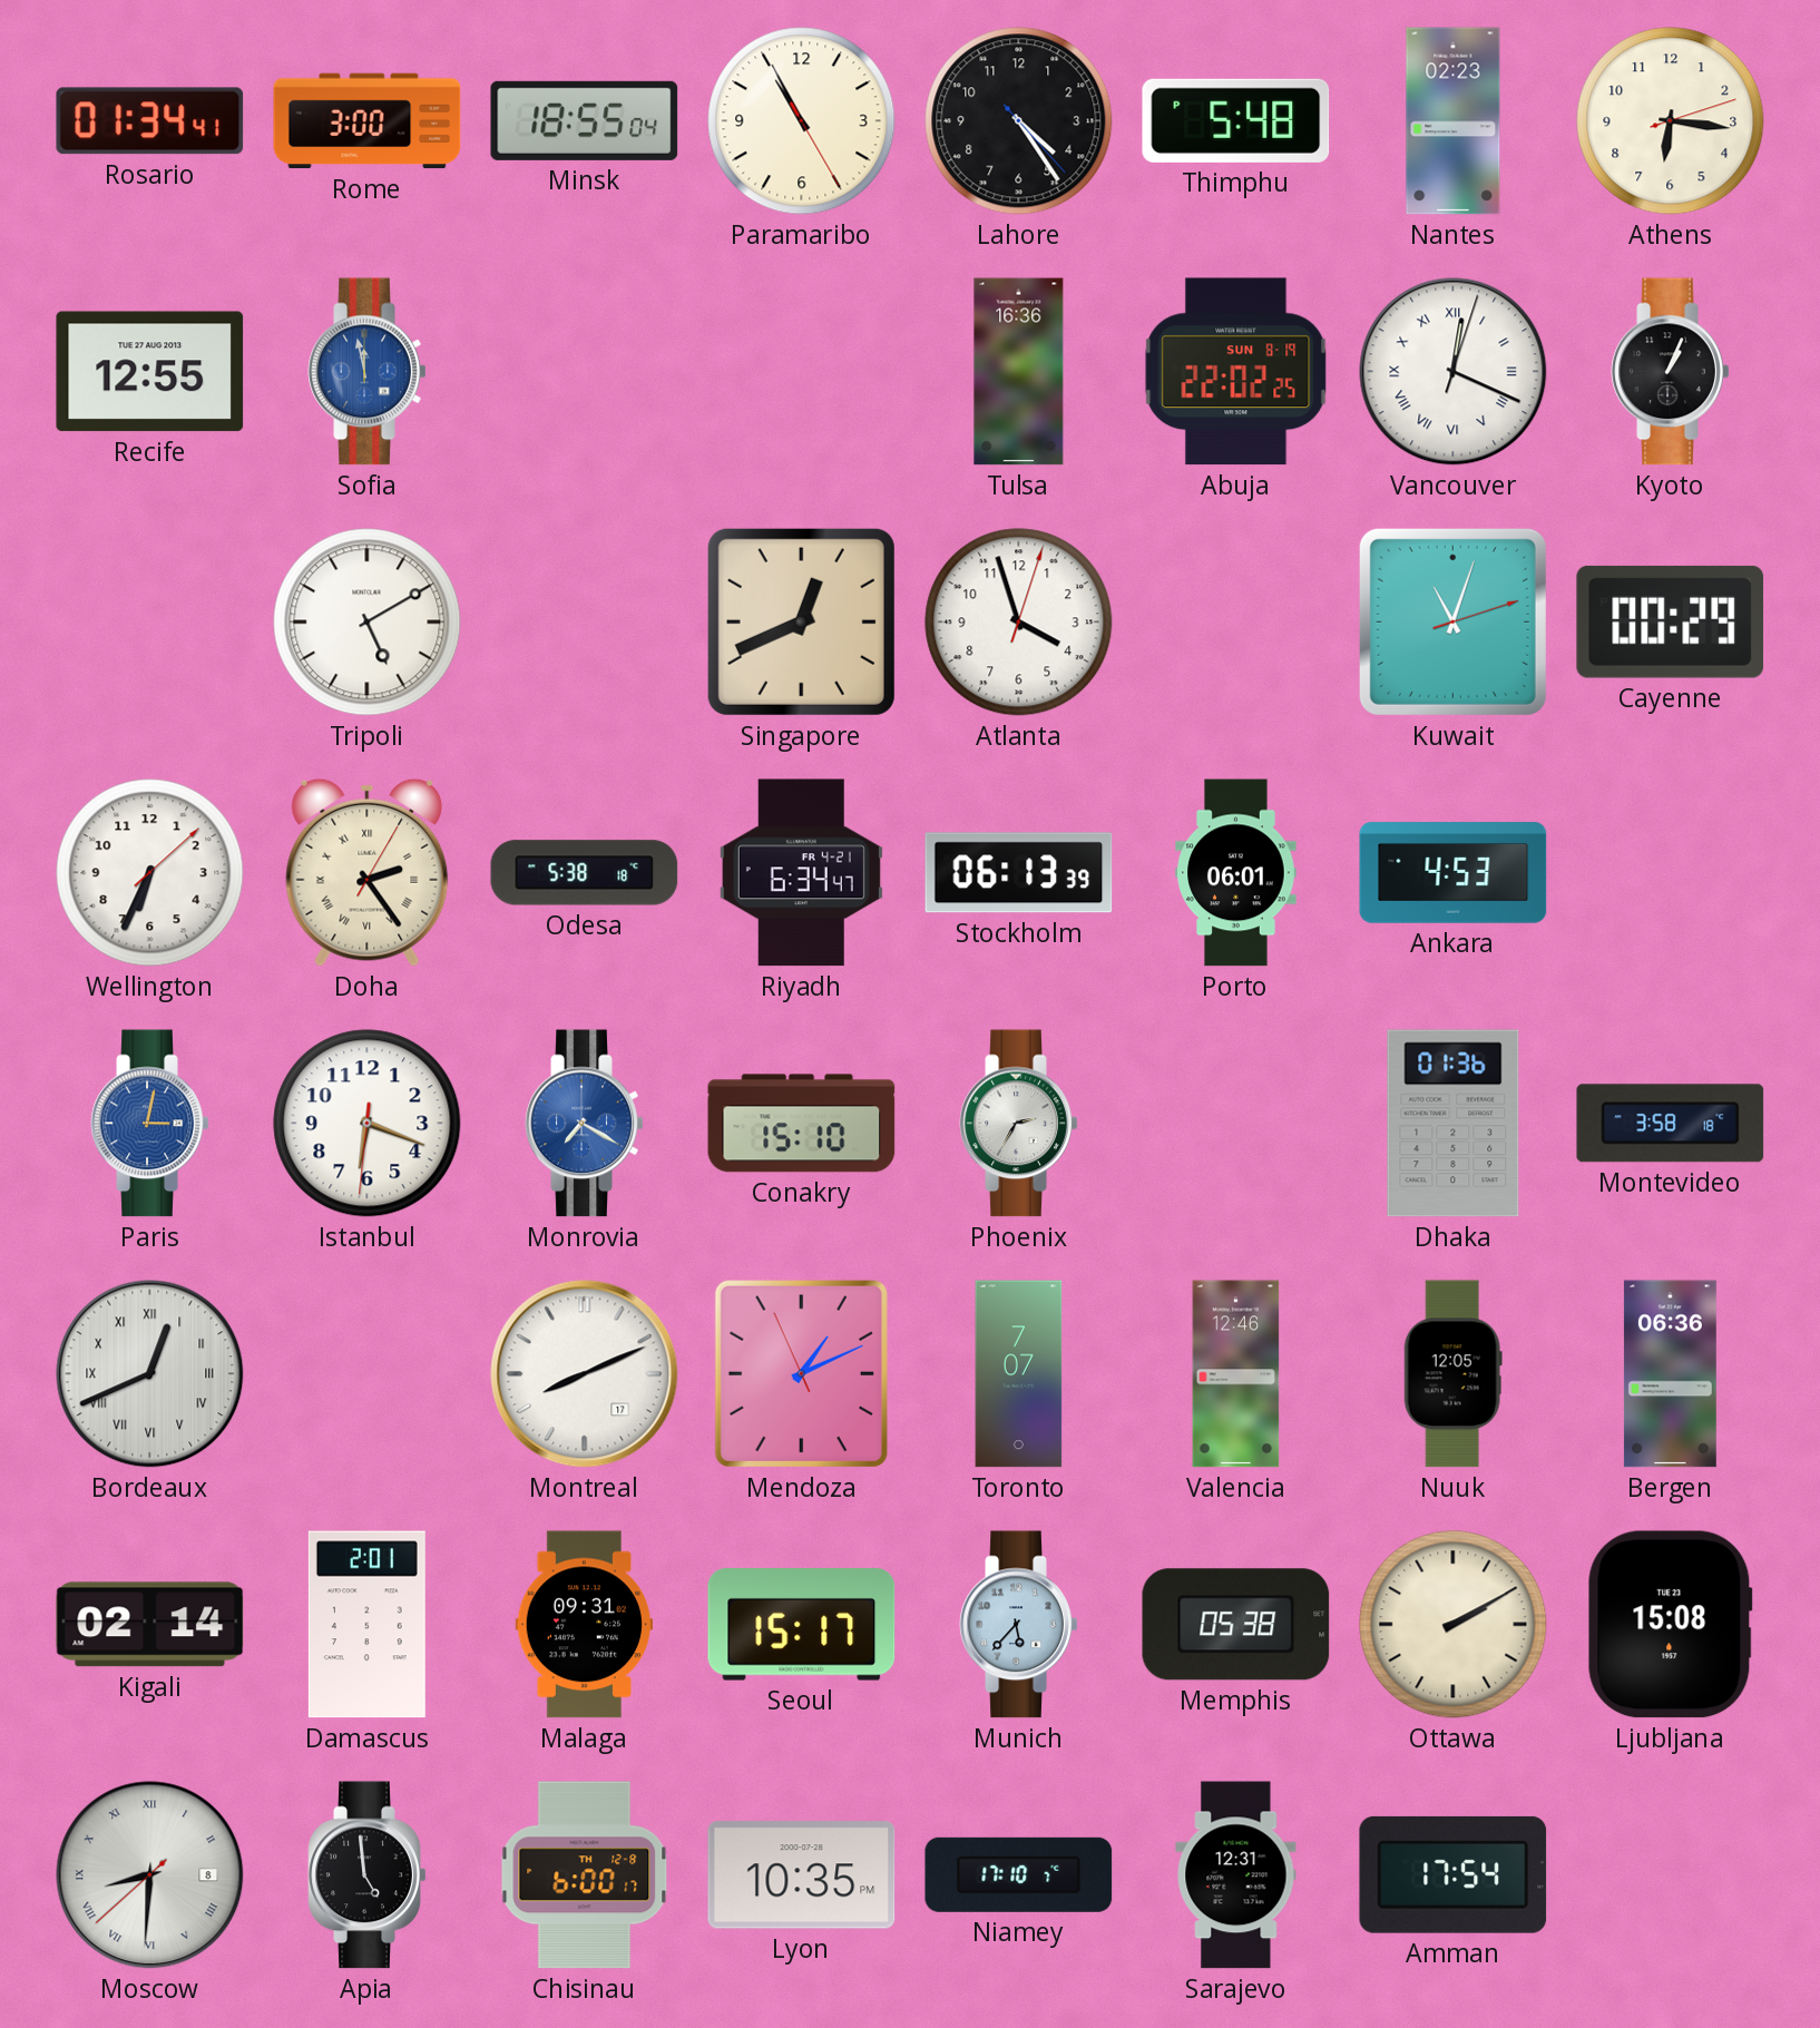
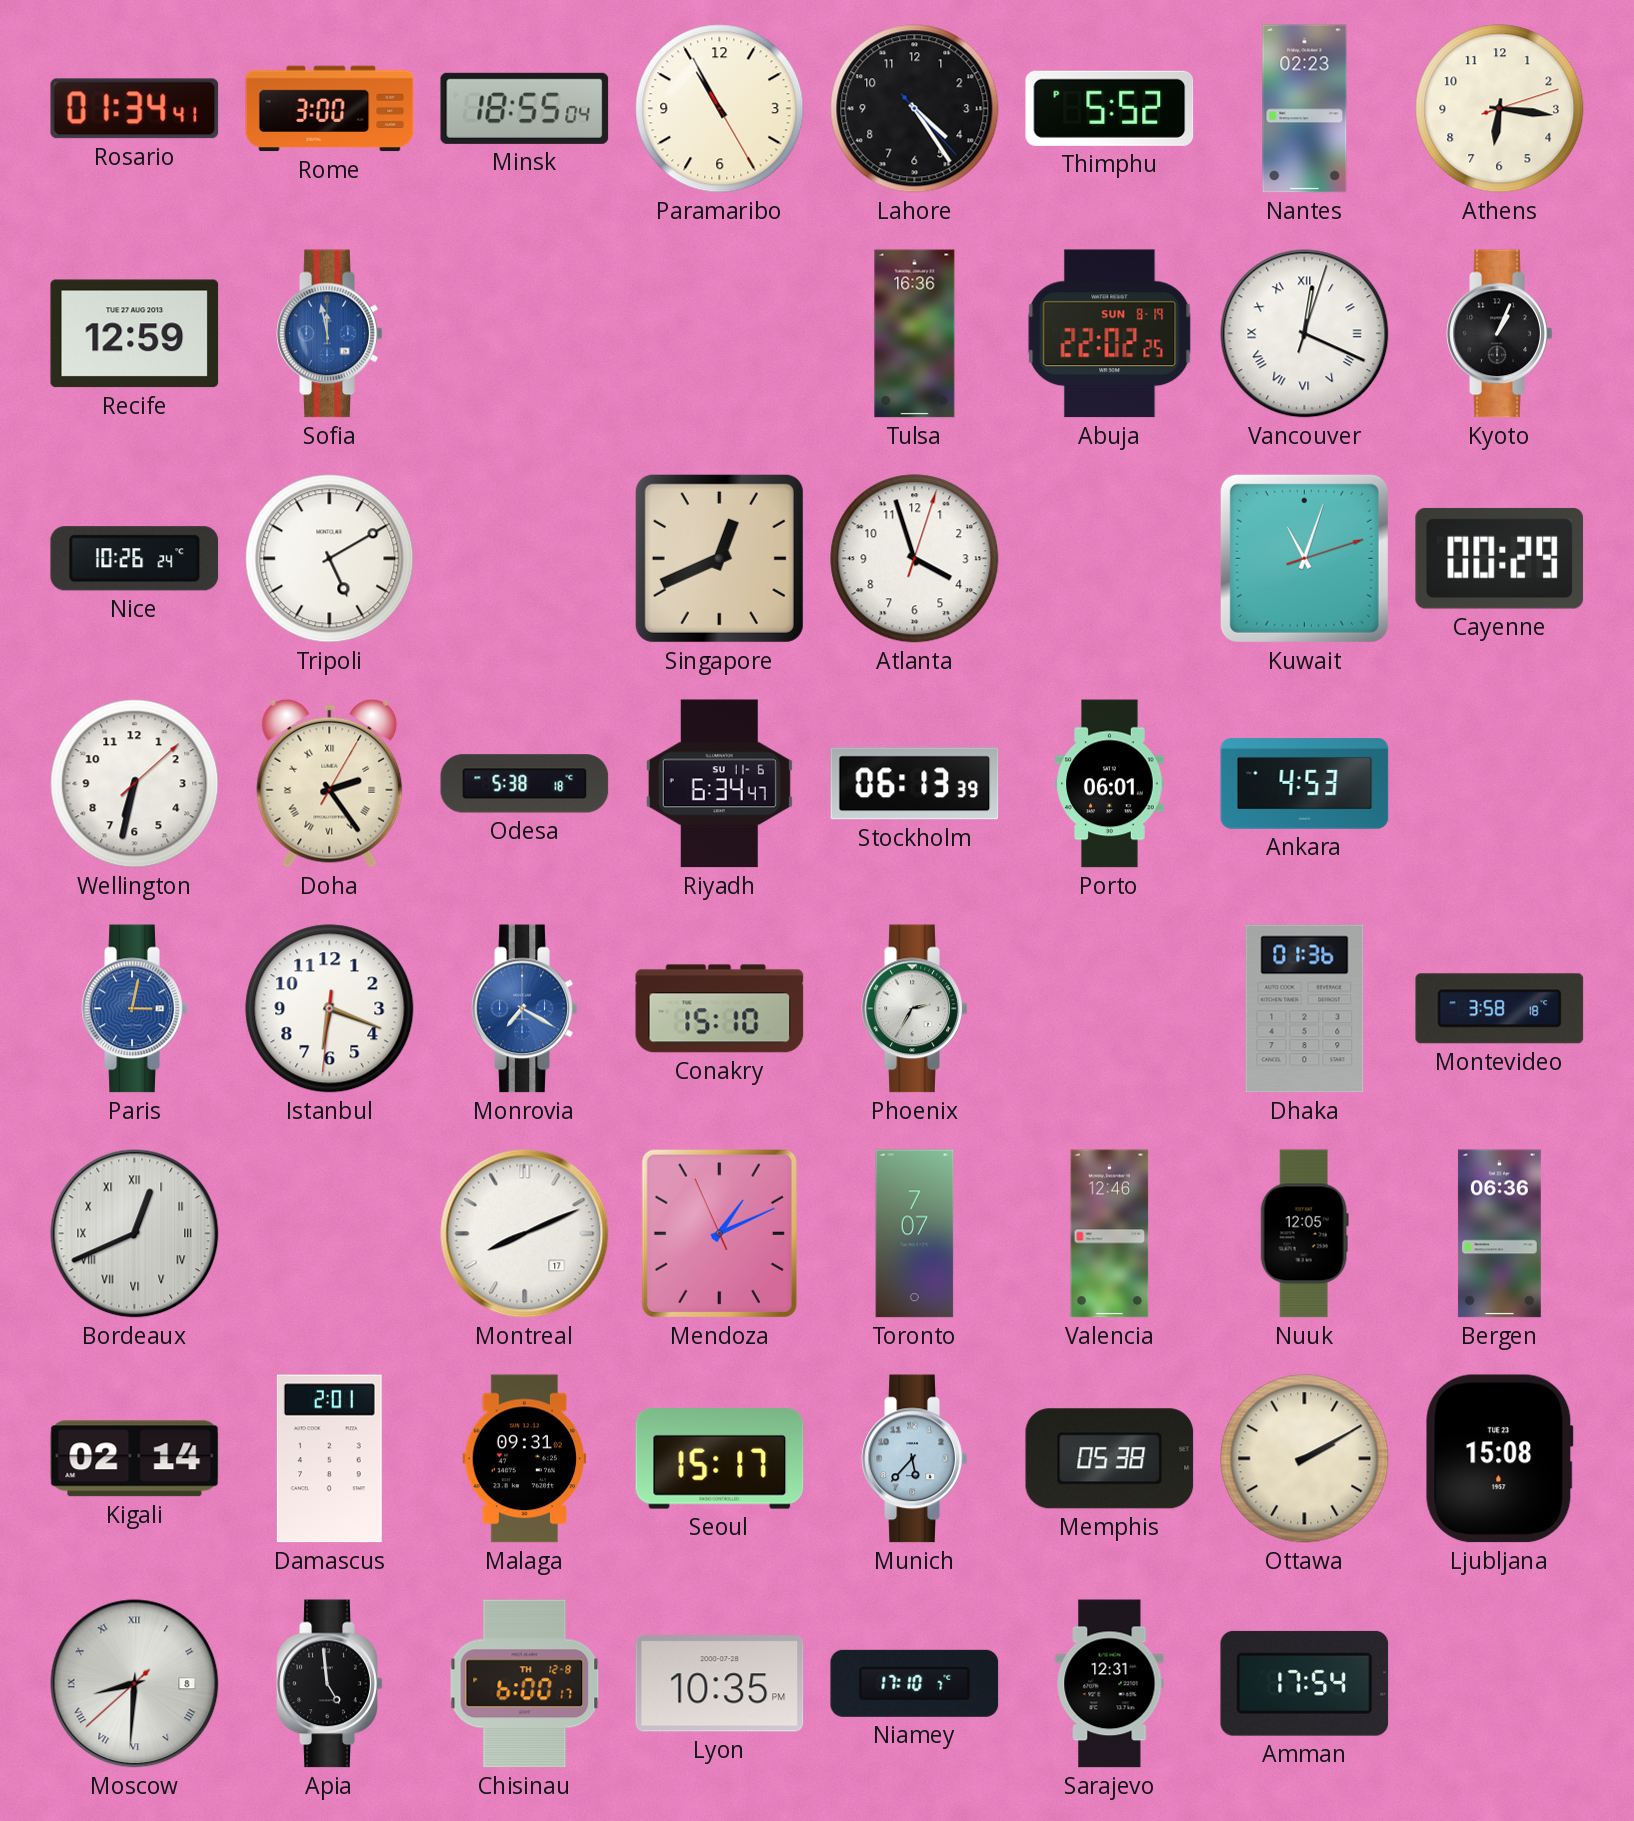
Thimphu: 5:48 -> 5:52
Recife: 12:55 -> 12:59
Nice: none -> 10:26
Wellington: 6:34 -> 6:32
Riyadh date: FR 4-21 -> SU 11-6
